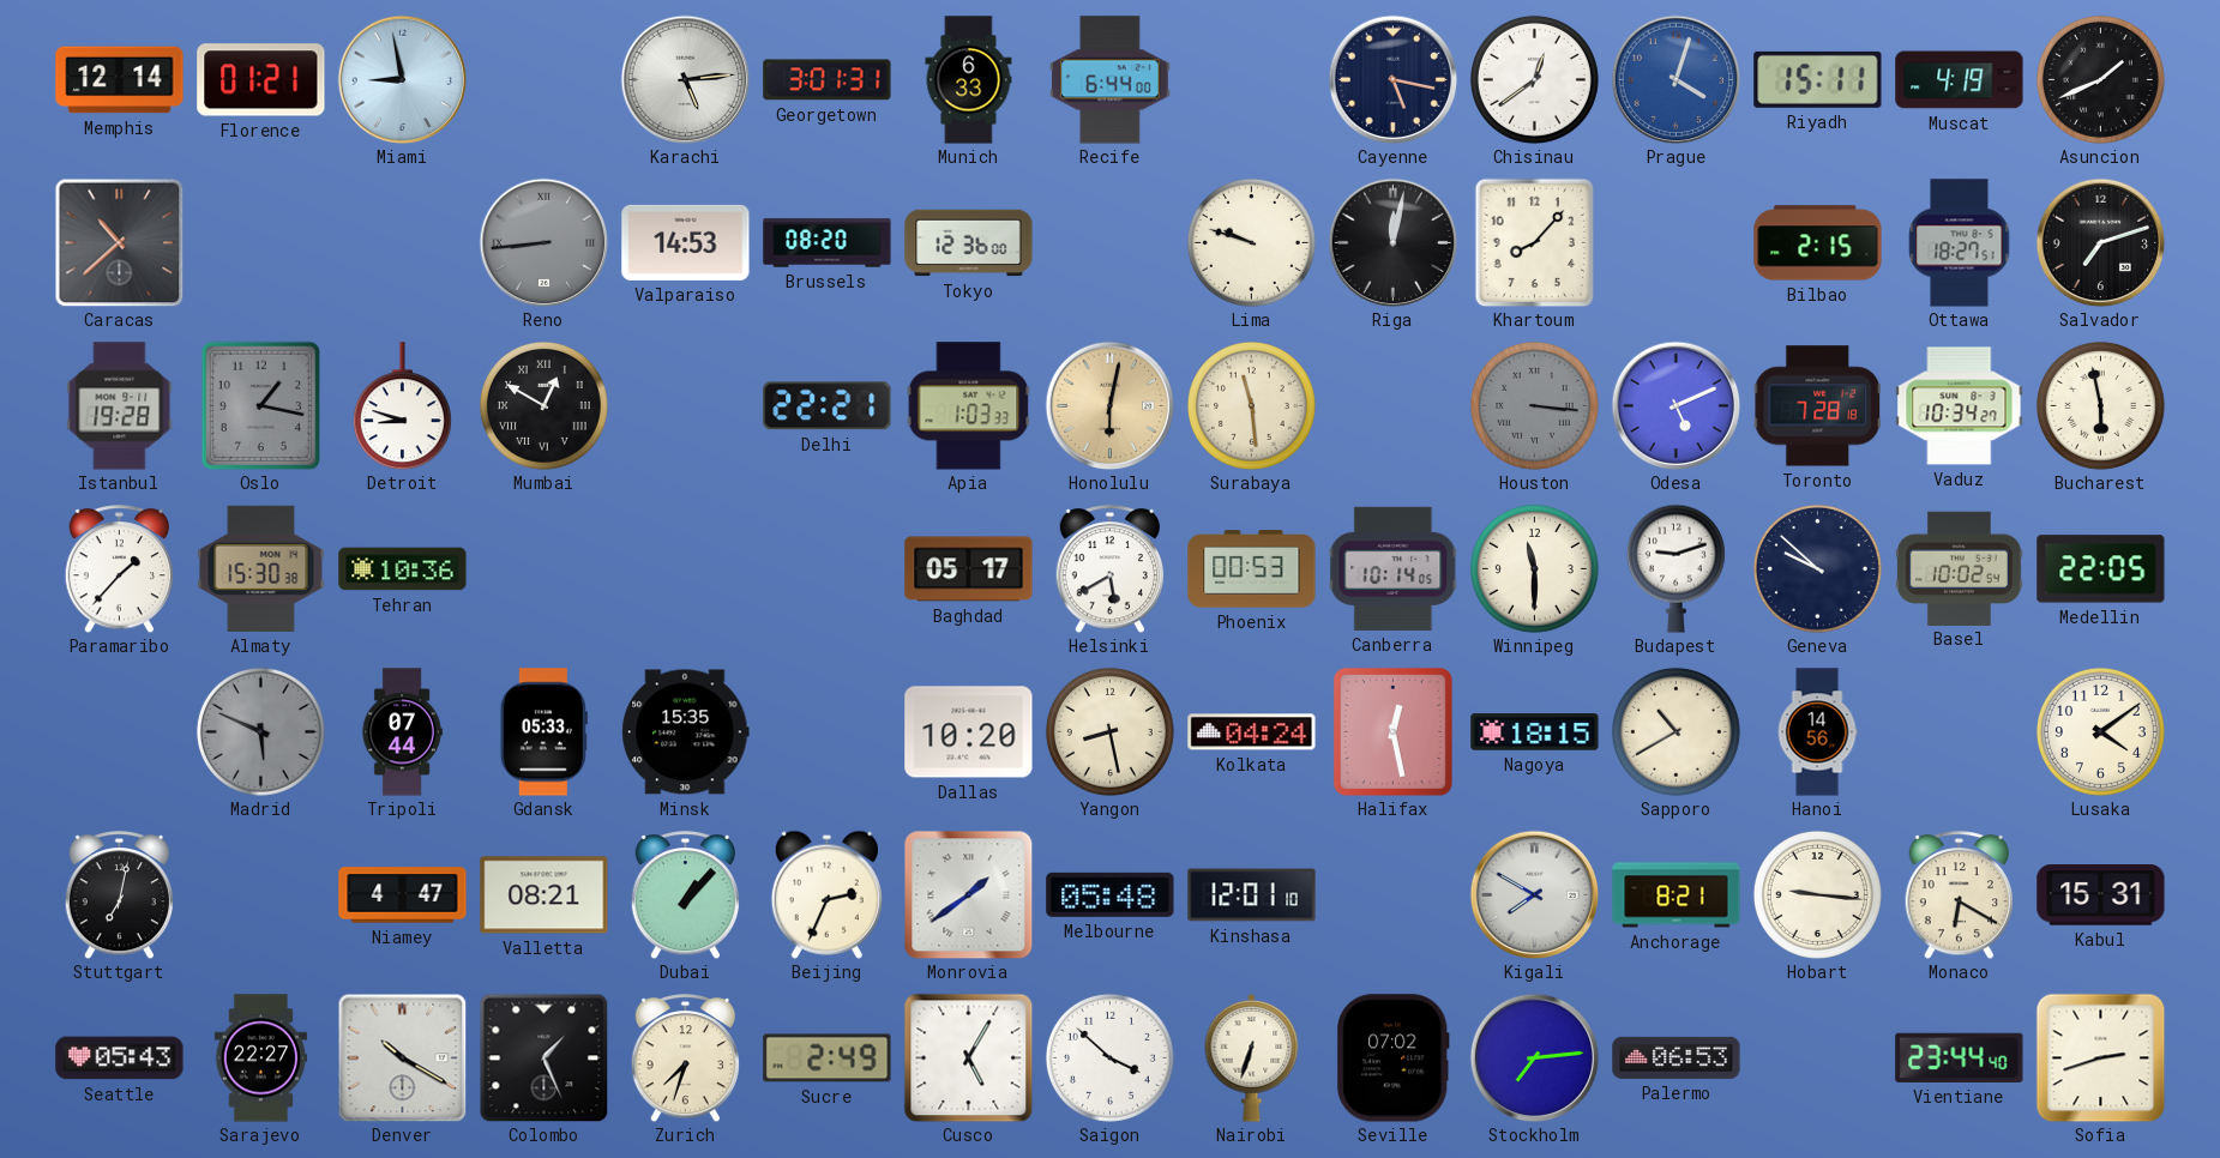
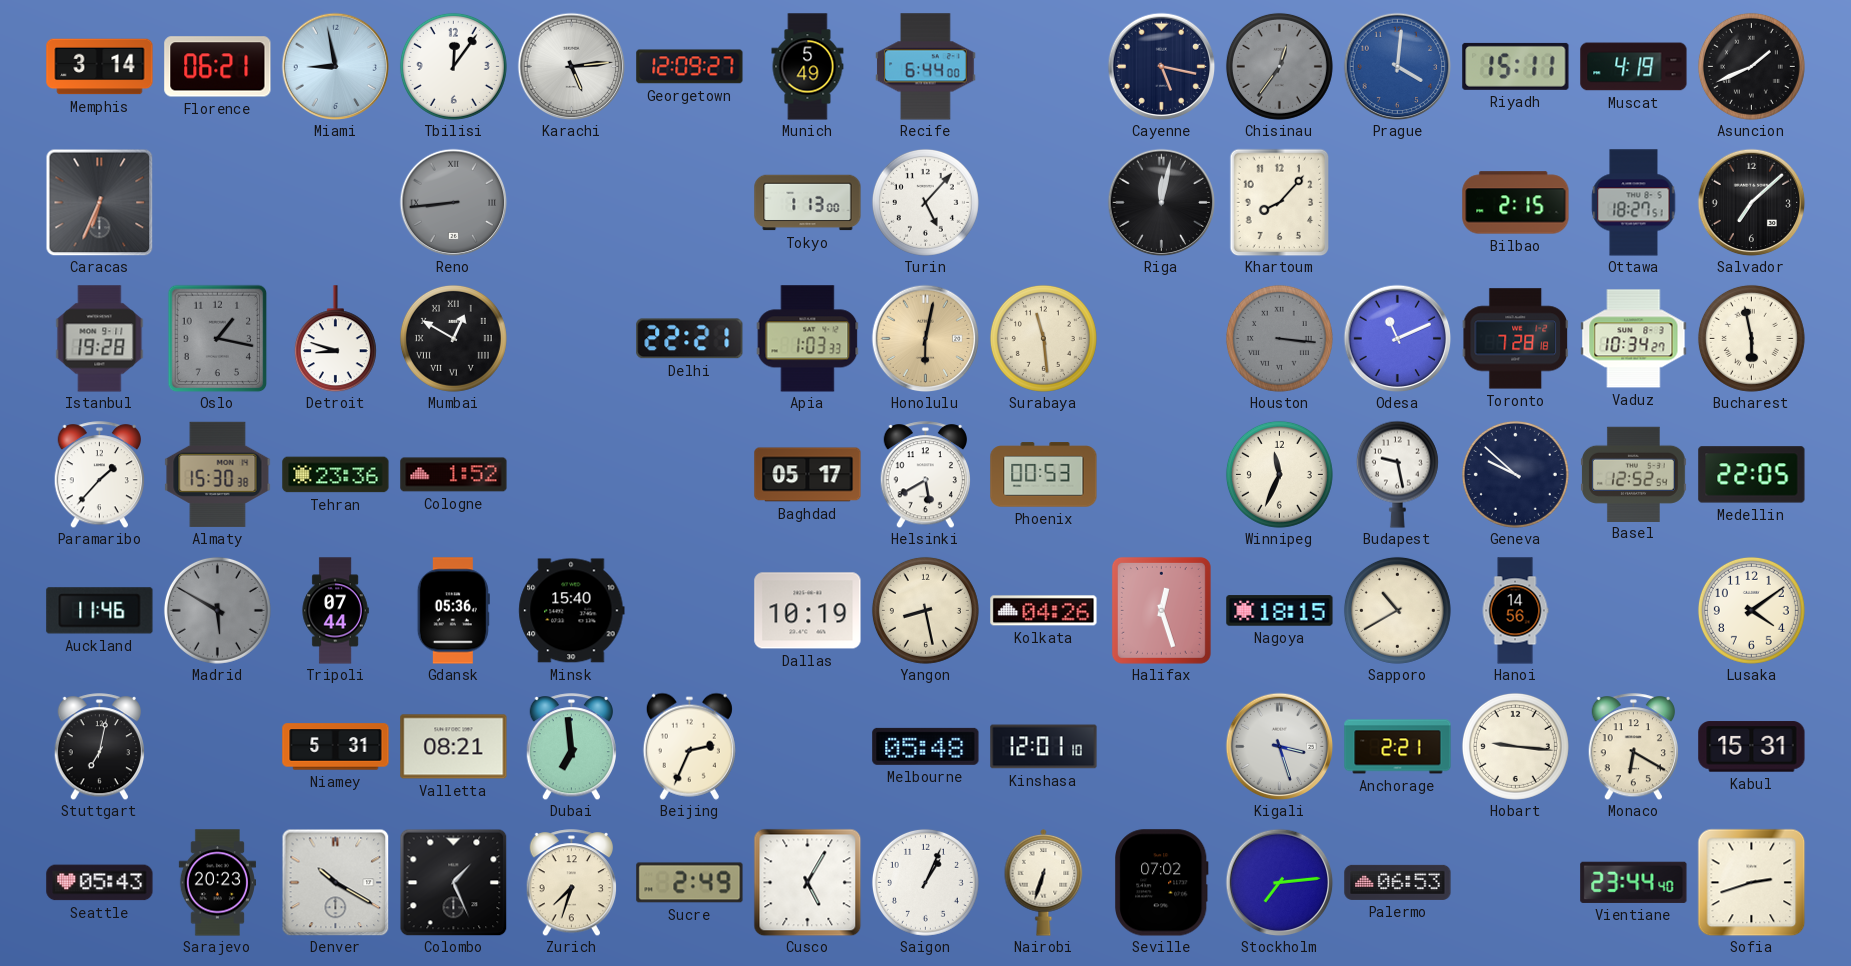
Memphis: 12:14 -> 3:14
Florence: 01:21 -> 06:21
Tbilisi: none -> 12:06
Georgetown: 3:01 -> 12:09
Munich: 6:33 -> 5:49
Chisinau: 12:39 -> 12:36
Chisinau dial: white -> grey
Prague: 4:03 -> 4:01
Caracas: 10:38 -> 6:34
Valparaiso: 14:53 -> none
Brussels: 08:20 -> none
Tokyo: 12:36 -> 1:13
Turin: none -> 5:07
Lima: 9:48 -> none
Salvador: 7:12 -> 7:08
Odesa: 5:11 -> 11:11
Tehran: 10:36 -> 23:36
Cologne: none -> 1:52
Canberra: 10:14 -> none
Winnipeg: 11:30 -> 11:34
Budapest: 9:12 -> 9:28
Basel: 10:02 -> 12:52
Auckland: none -> 11:46
Madrid: 5:49 -> 5:50
Gdansk: 05:33 -> 05:36
Minsk: 15:35 -> 15:40
Dallas: 10:20 -> 10:19
Kolkata: 04:24 -> 04:26
Halifax: 12:28 -> 12:27
Niamey: 4:47 -> 5:31
Dubai: 1:07 -> 6:59
Monrovia: 1:39 -> none
Kigali: 7:50 -> 3:27
Anchorage: 8:21 -> 2:21
Sarajevo: 22:27 -> 20:23
Saigon: 3:52 -> 1:04
